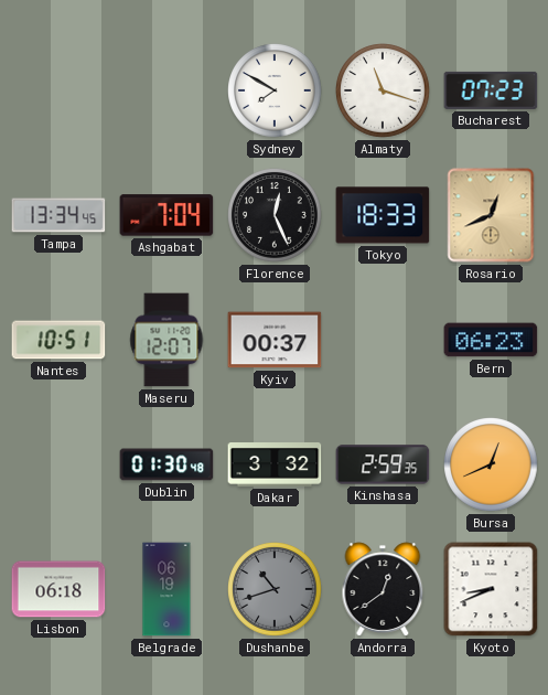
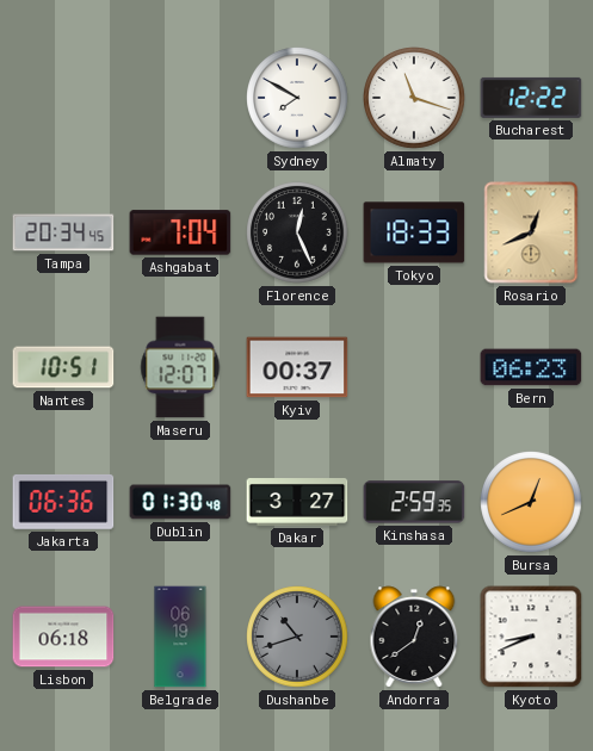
Bucharest: 07:23 -> 12:22
Tampa: 13:34 -> 20:34
Jakarta: none -> 06:36
Dakar: 3:32 -> 3:27
